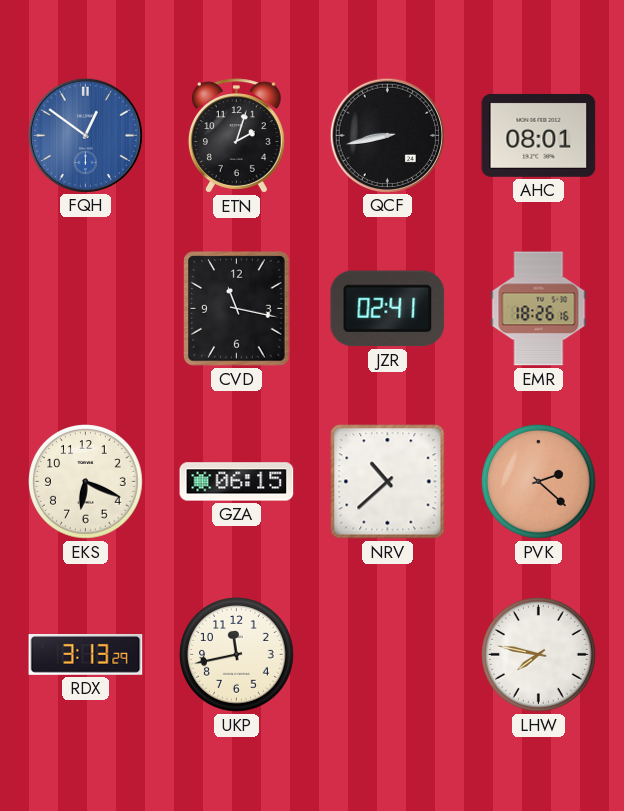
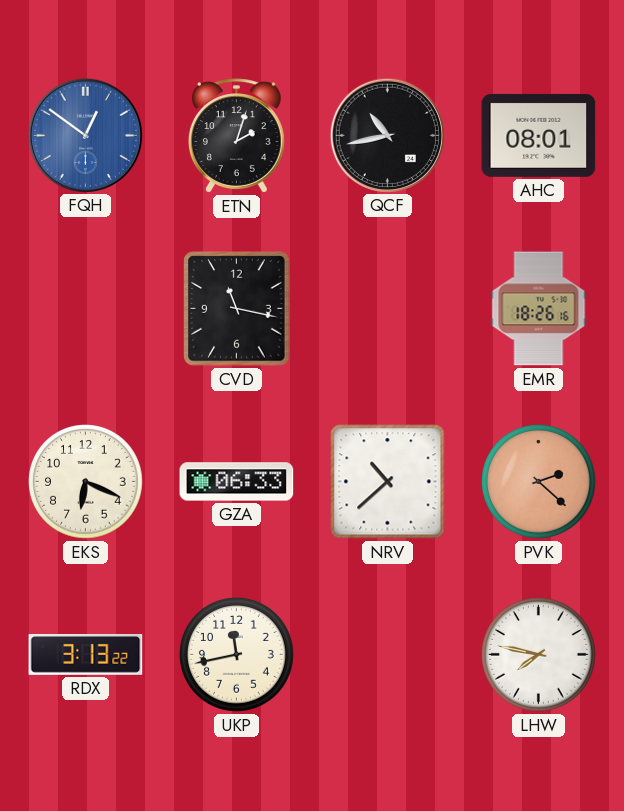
QCF: 8:43 -> 10:43
JZR: 02:41 -> none
GZA: 06:15 -> 06:33
RDX: 3:13:29 -> 3:13:22
